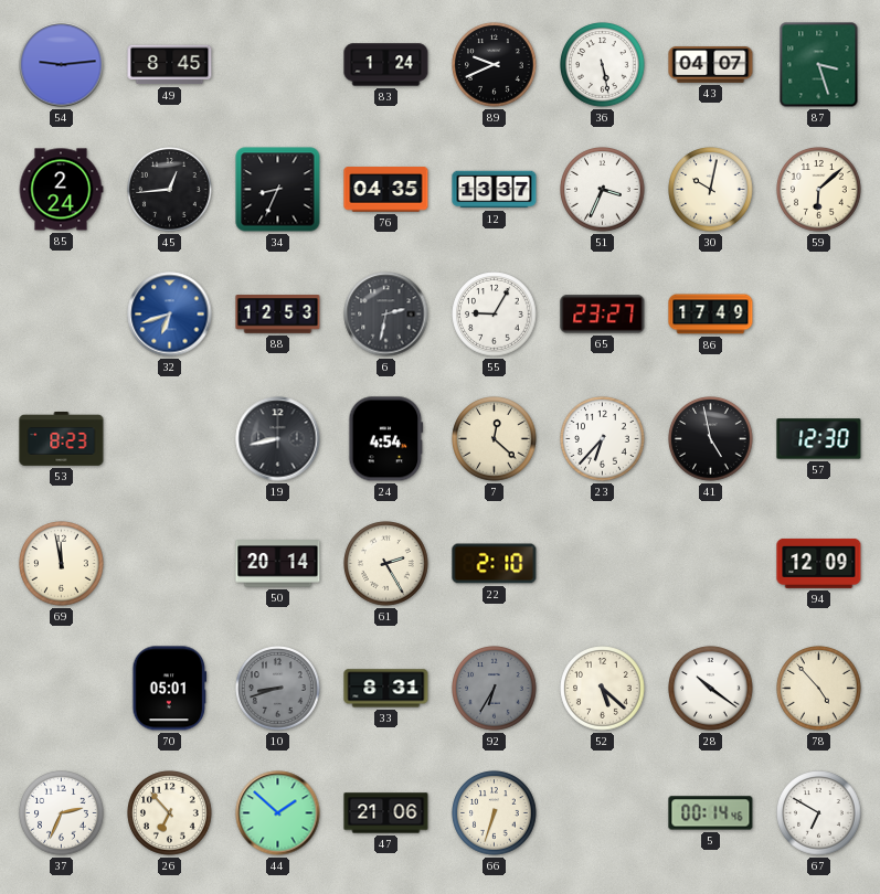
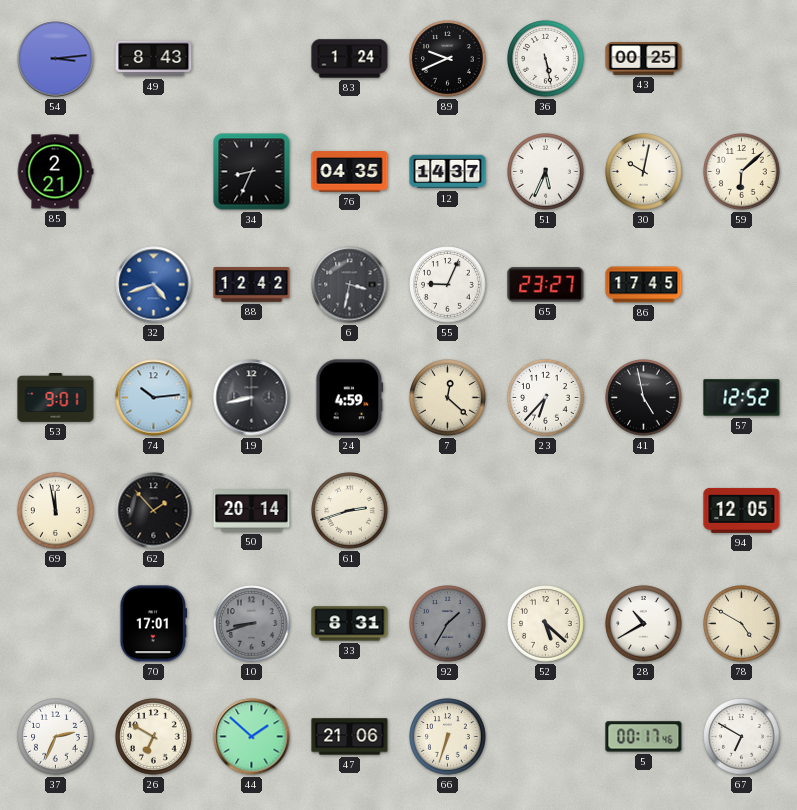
54: 9:14 -> 3:14
49: 8:45 -> 8:43
43: 04:07 -> 00:25
87: 3:27 -> none
85: 2:24 -> 2:21
45: 12:44 -> none
12: 13:37 -> 14:37
51: 3:34 -> 5:34
32: 6:42 -> 4:42
88: 12:53 -> 12:42
6: 2:32 -> 3:32
55: 9:05 -> 9:04
86: 17:49 -> 17:45
53: 8:23 -> 9:01
74: none -> 10:14
24: 4:54 -> 4:59
57: 12:30 -> 12:52
62: none -> 1:53
61: 2:25 -> 2:42
22: 2:10 -> none
94: 12:09 -> 12:05
70: 05:01 -> 17:01
92: 6:35 -> 1:35
28: 10:21 -> 10:40
78: 4:53 -> 4:50
26: 6:53 -> 6:50
5: 00:14 -> 00:17
